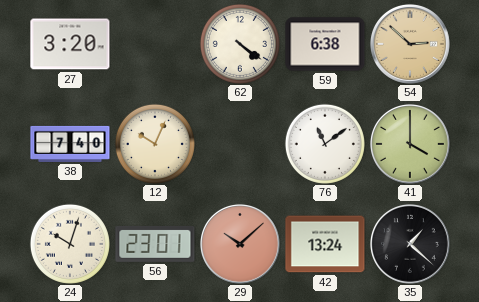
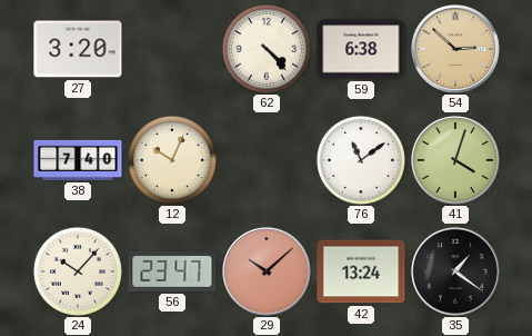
62: 4:21 -> 4:23
41: 4:00 -> 4:03
24: 10:03 -> 10:07
56: 23:01 -> 23:47
35: 1:22 -> 1:21
